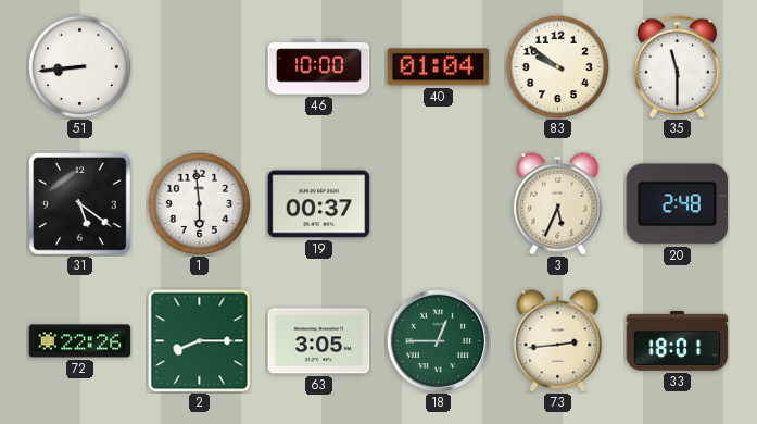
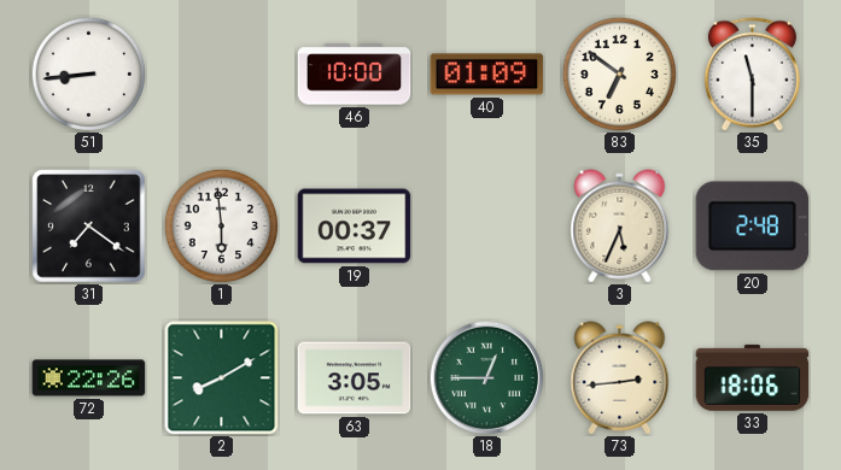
40: 01:04 -> 01:09
83: 9:51 -> 6:51
31: 5:21 -> 7:21
2: 8:15 -> 8:10
33: 18:01 -> 18:06
